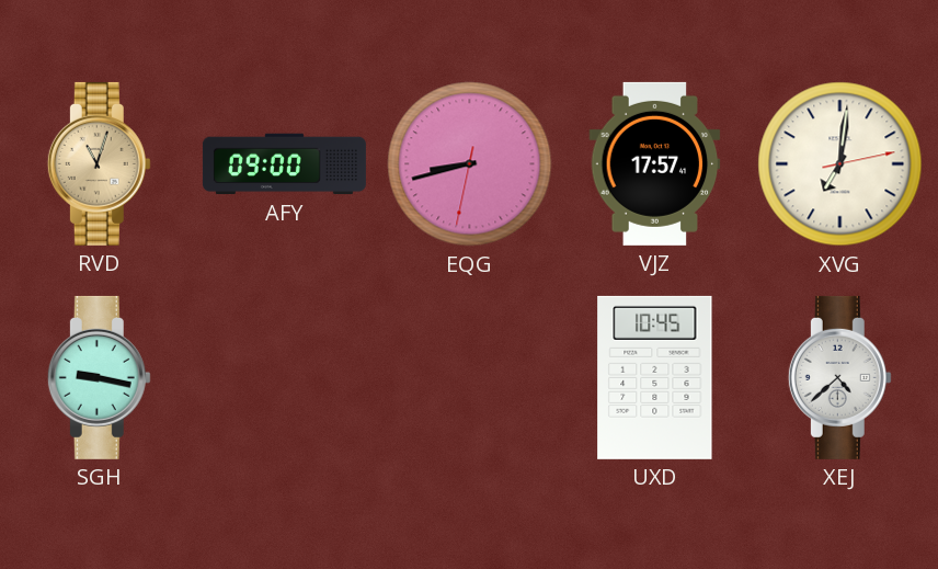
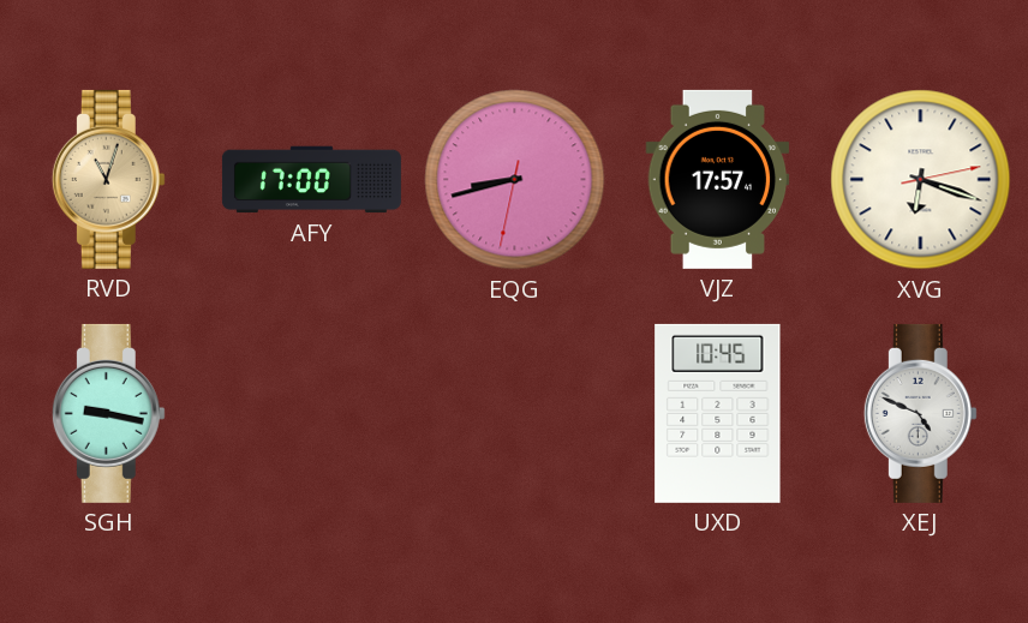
AFY: 09:00 -> 17:00
XVG: 7:01 -> 6:18
XEJ: 4:38 -> 4:49
